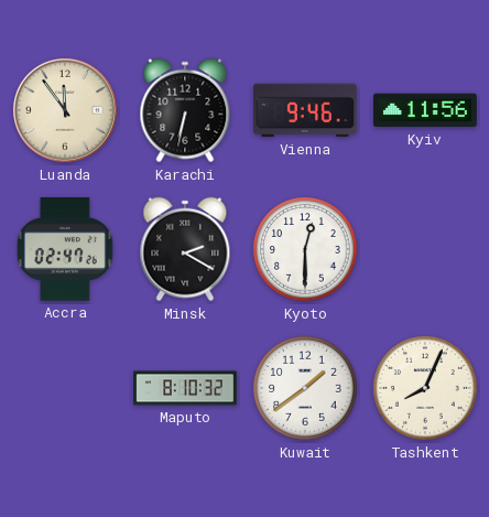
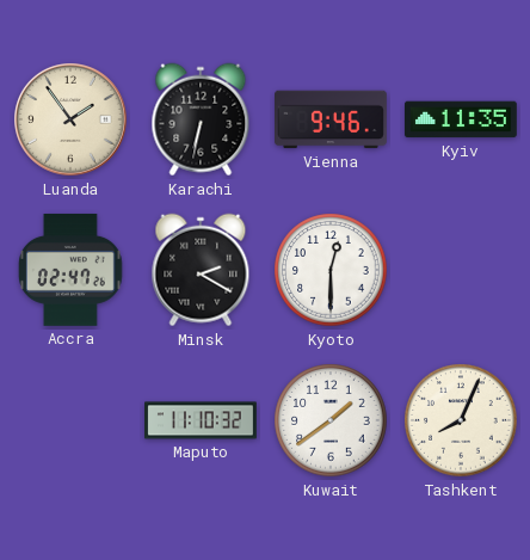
Luanda: 11:54 -> 1:54
Kyiv: 11:56 -> 11:35
Maputo: 8:10 -> 11:10
